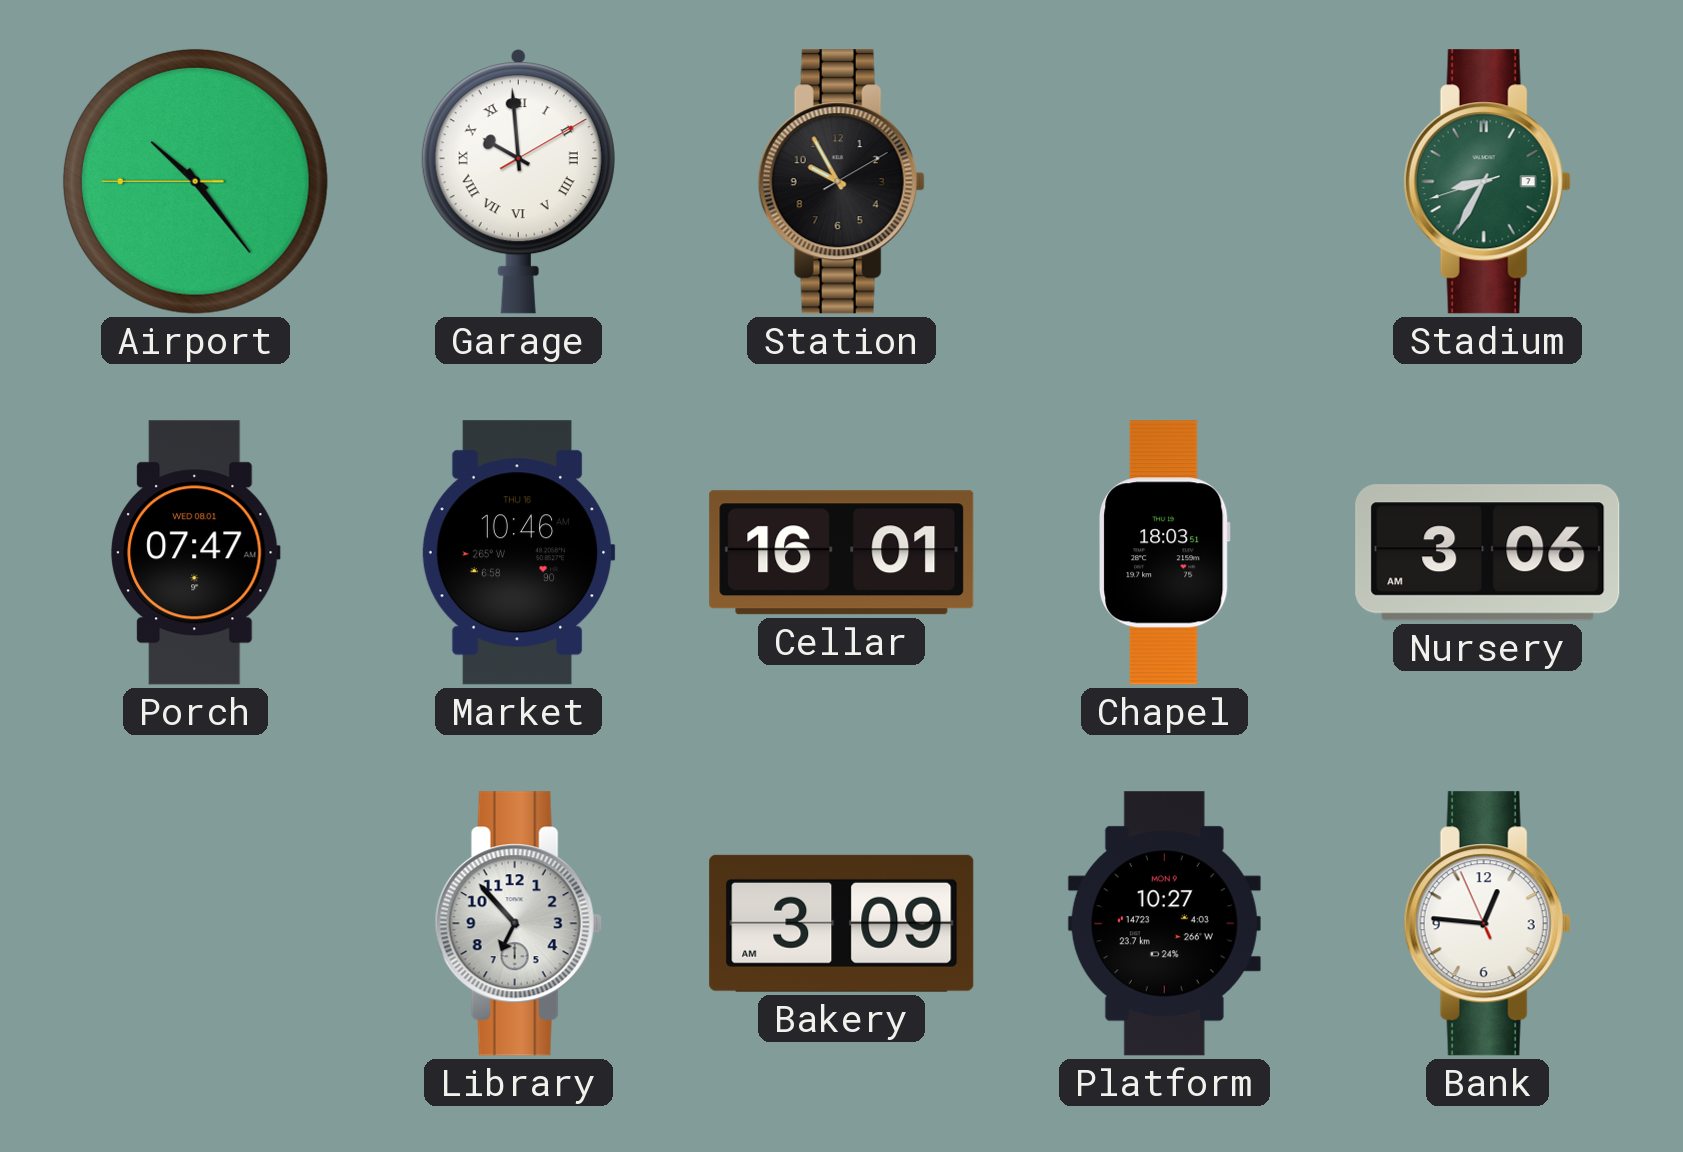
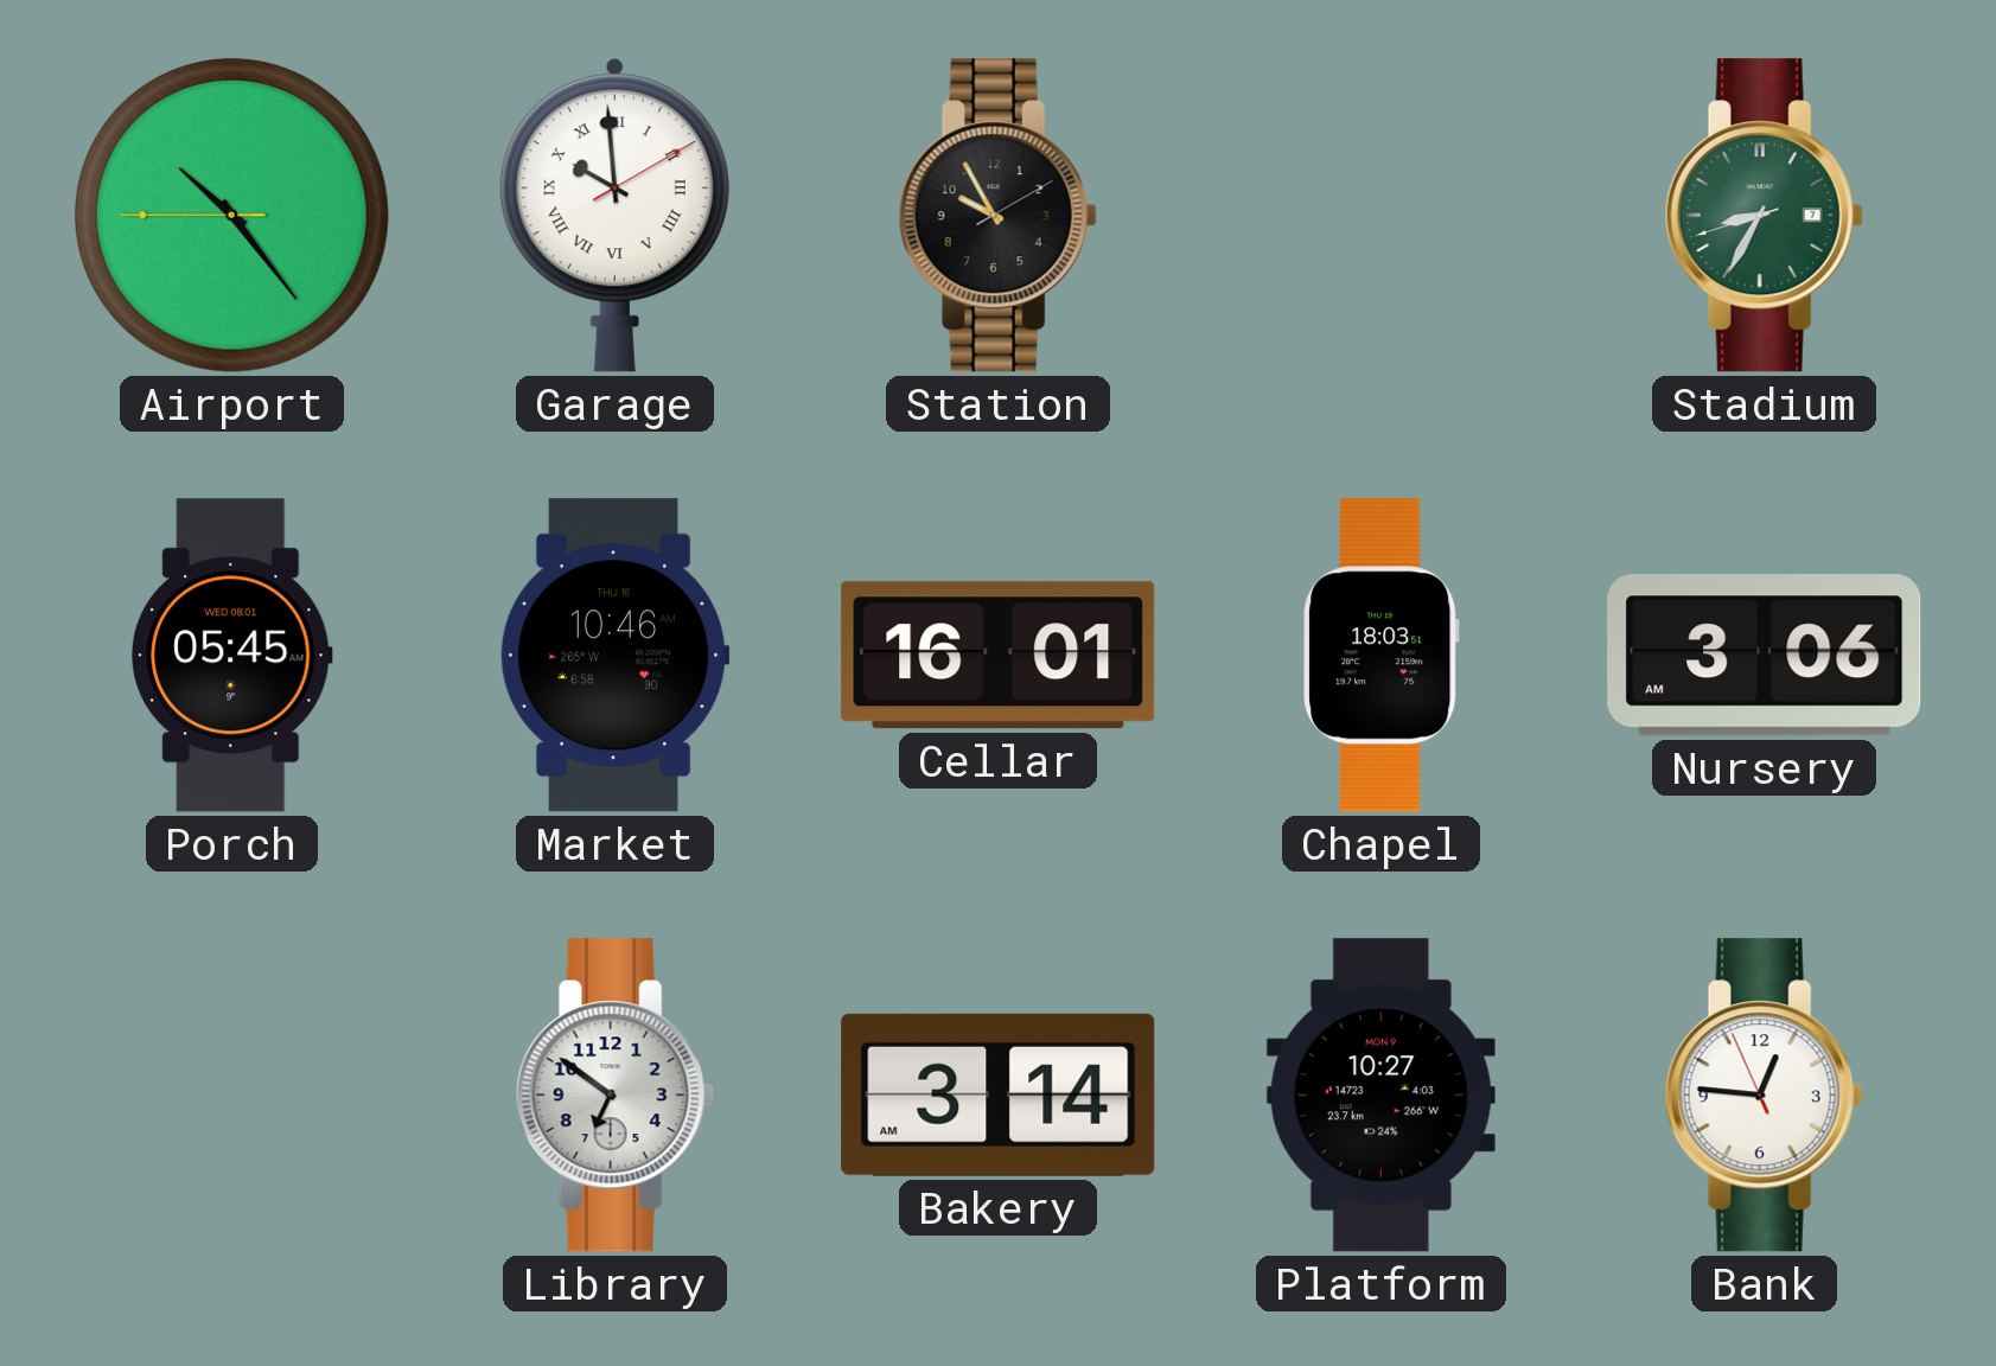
Porch: 07:47 -> 05:45
Library: 6:53 -> 6:51
Bakery: 3:09 -> 3:14
